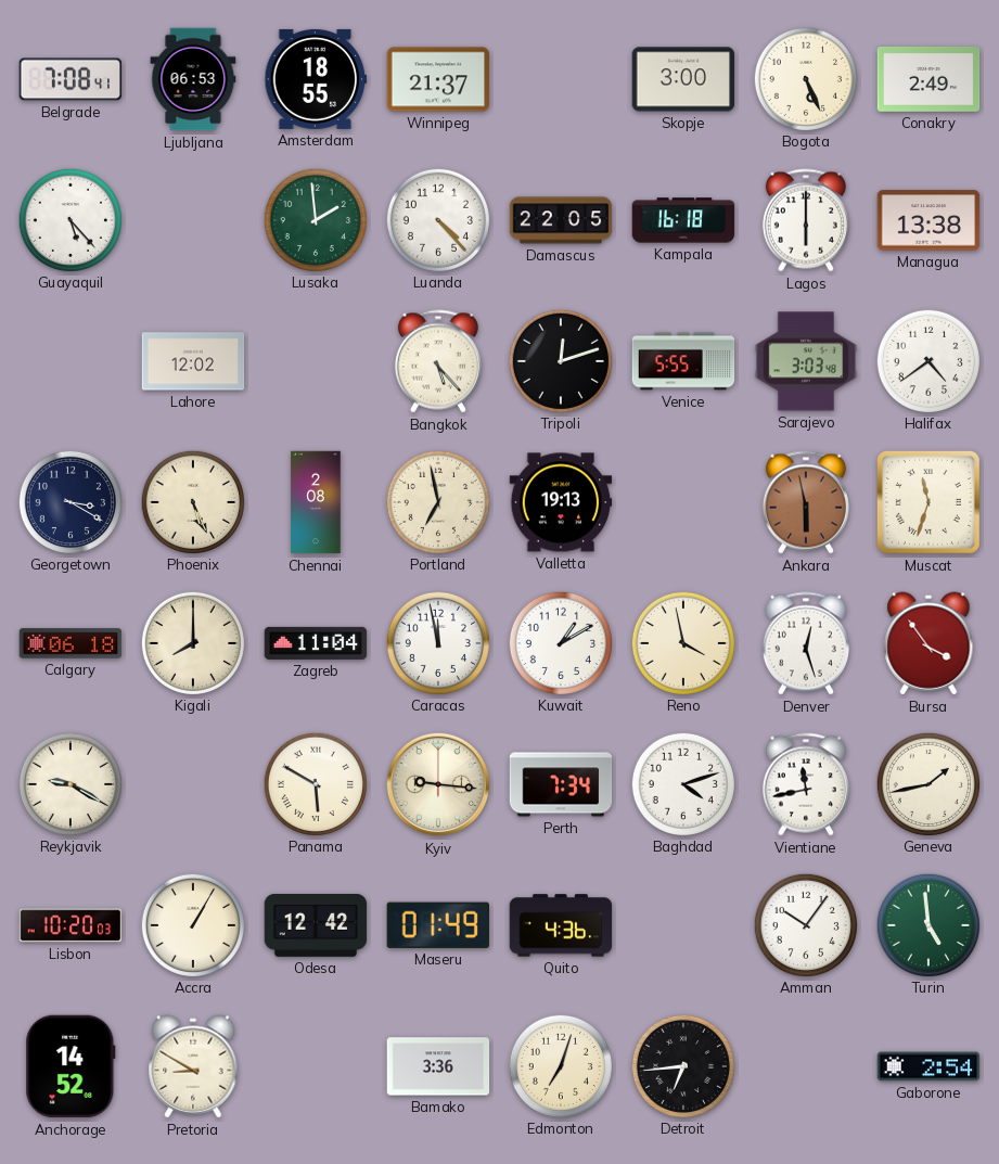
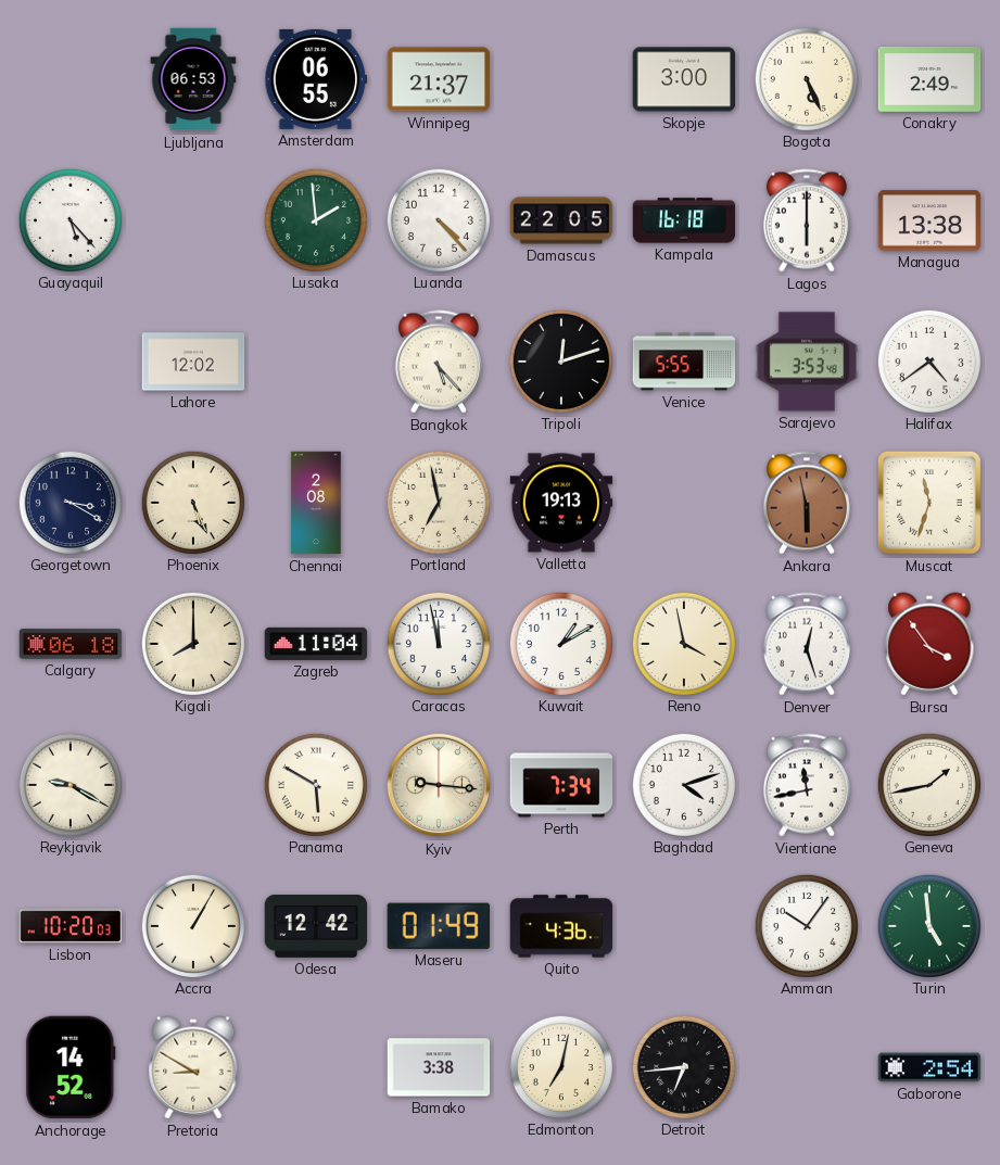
Belgrade: 7:08 -> none
Amsterdam: 18:55 -> 06:55
Sarajevo: 3:03 -> 3:53
Bamako: 3:36 -> 3:38
Edmonton: 7:03 -> 7:02
